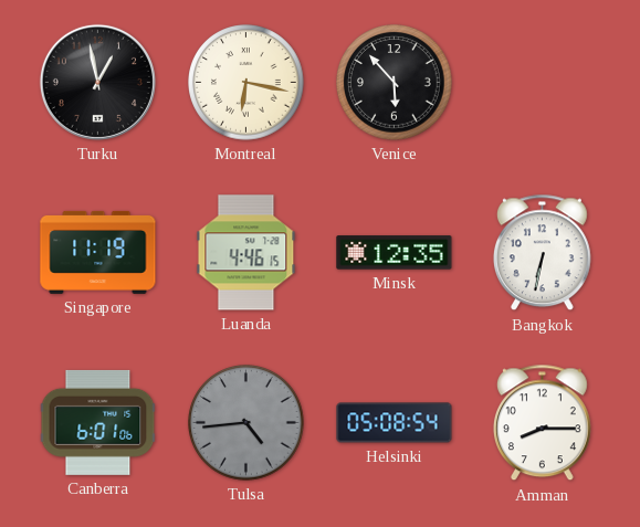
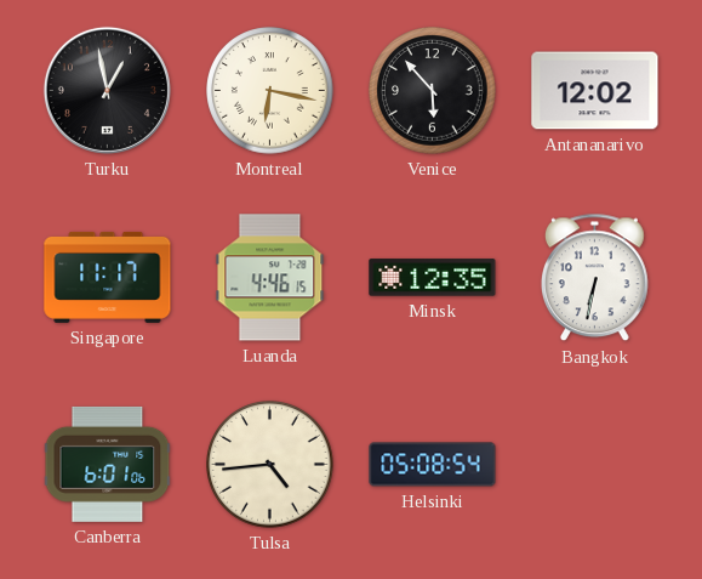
Antananarivo: none -> 12:02
Singapore: 11:19 -> 11:17
Tulsa dial: grey -> cream
Amman: 8:15 -> none
